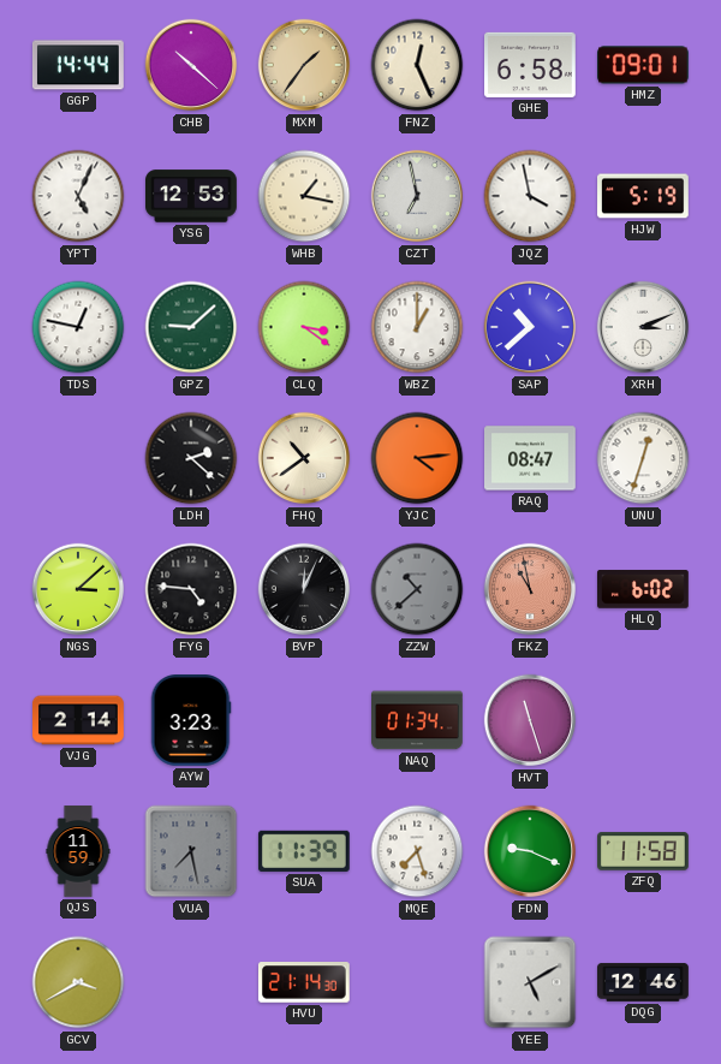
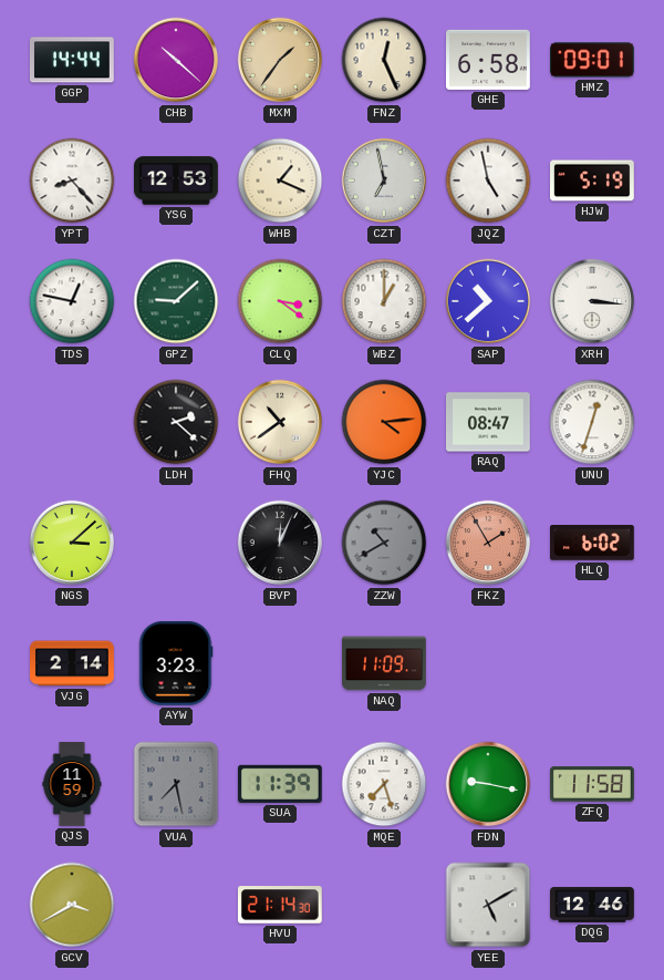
YPT: 5:04 -> 8:23
WHB: 1:17 -> 1:19
JQZ: 3:58 -> 4:58
XRH: 3:11 -> 3:16
FYG: 4:46 -> none
ZZW: 10:38 -> 10:40
FKZ: 10:58 -> 1:55
NAQ: 01:34 -> 11:09
HVT: 11:27 -> none
FDN: 9:19 -> 9:17
